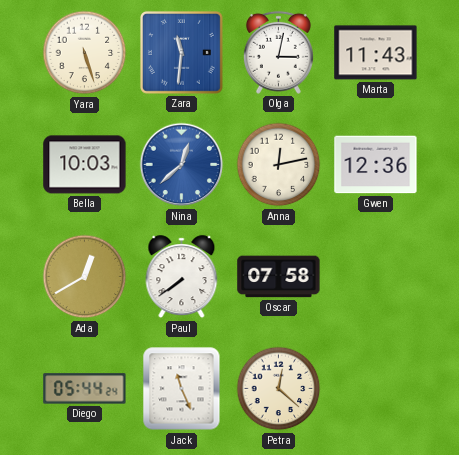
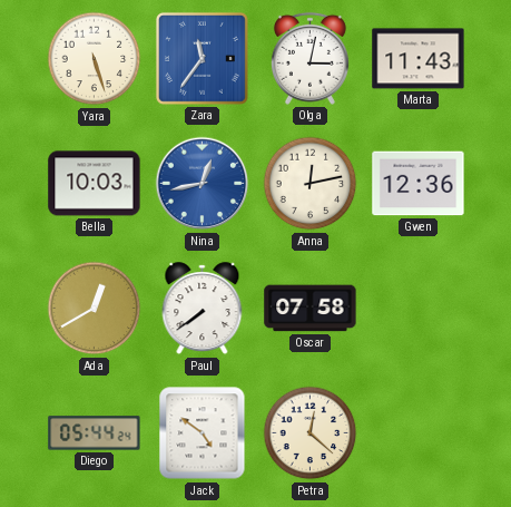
Zara: 11:31 -> 11:36
Nina: 12:38 -> 12:43
Jack: 11:26 -> 4:51
